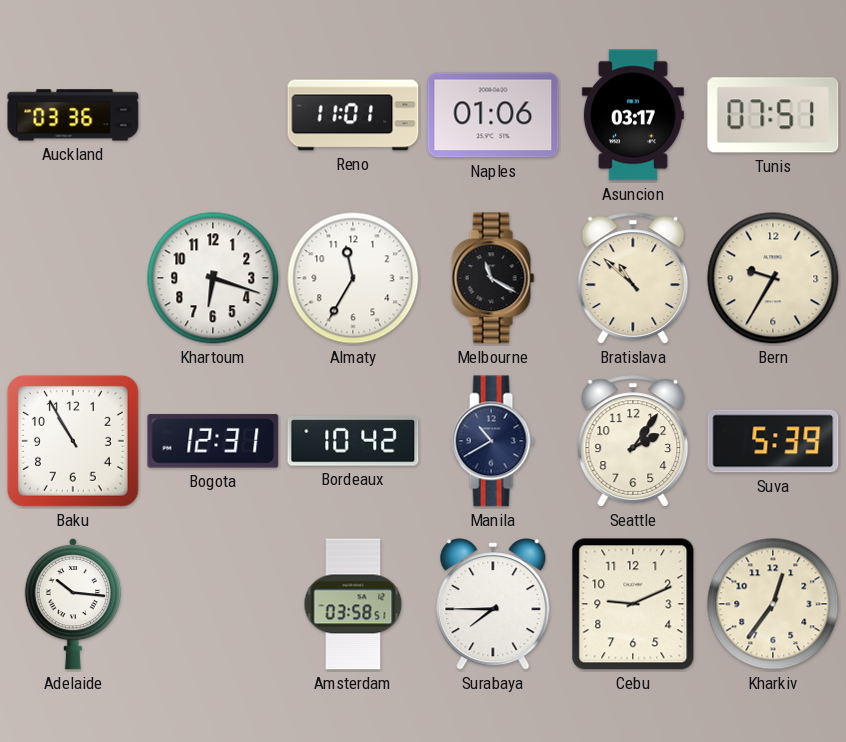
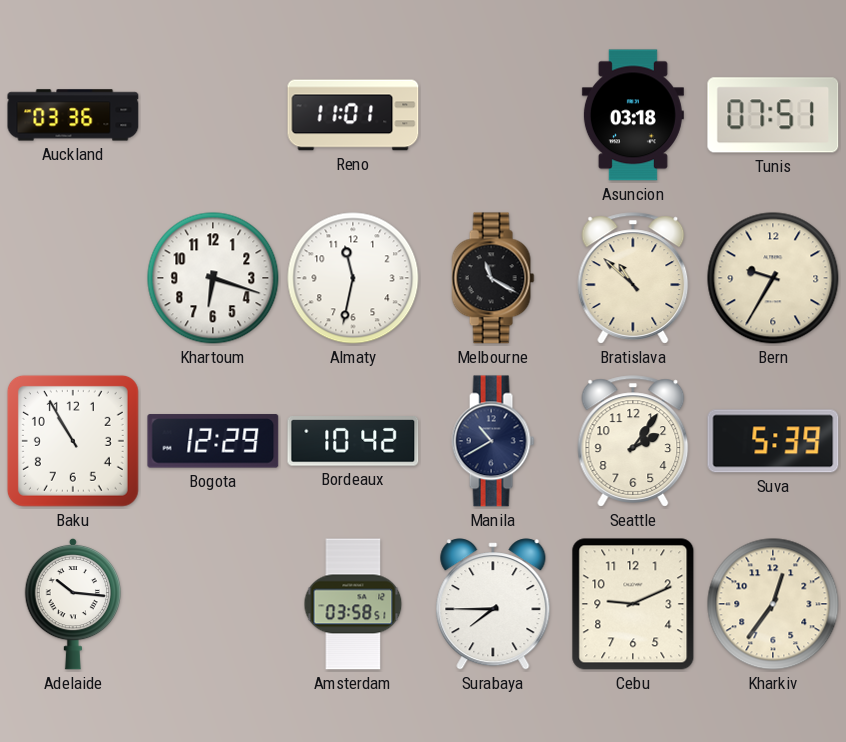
Naples: 01:06 -> none
Asuncion: 03:17 -> 03:18
Almaty: 11:35 -> 11:32
Bogota: 12:31 -> 12:29
